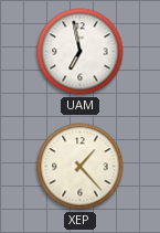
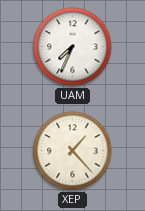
UAM: 6:58 -> 7:34
